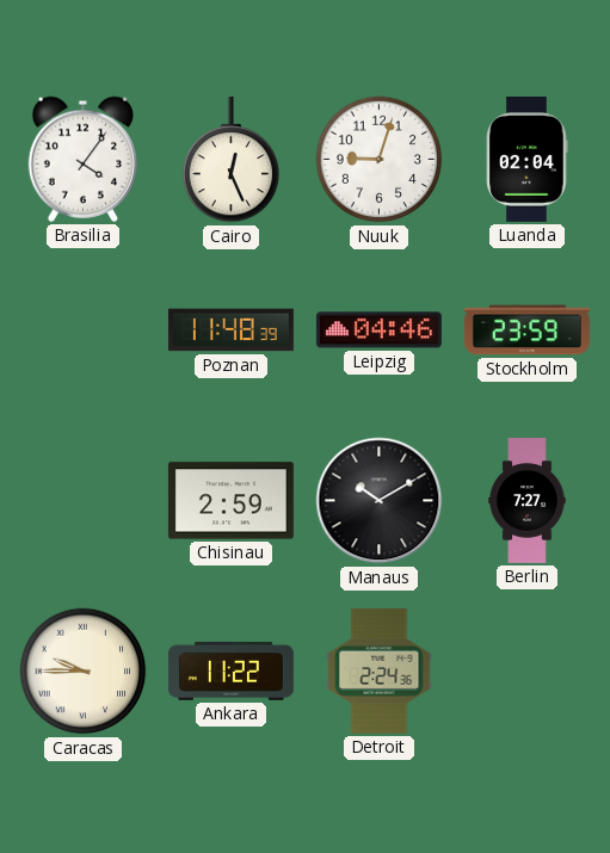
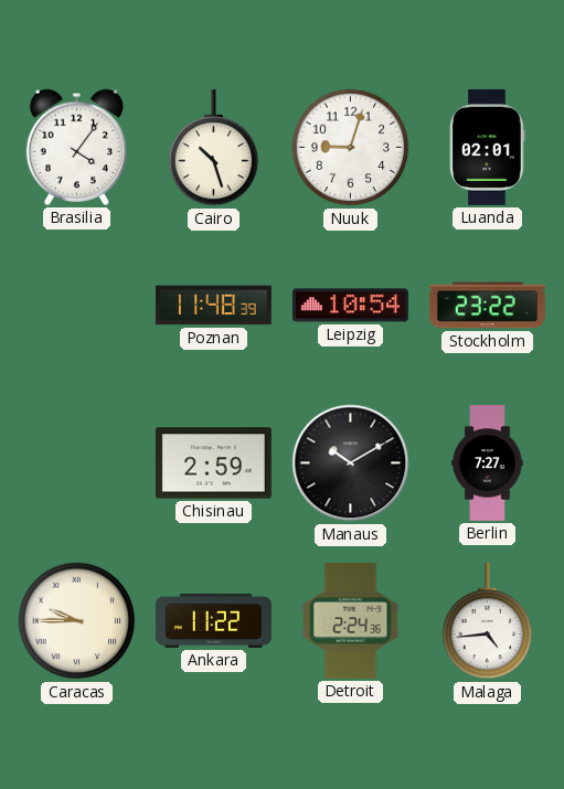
Cairo: 12:26 -> 10:27
Luanda: 02:04 -> 02:01
Leipzig: 04:46 -> 10:54
Stockholm: 23:59 -> 23:22
Malaga: none -> 4:44
